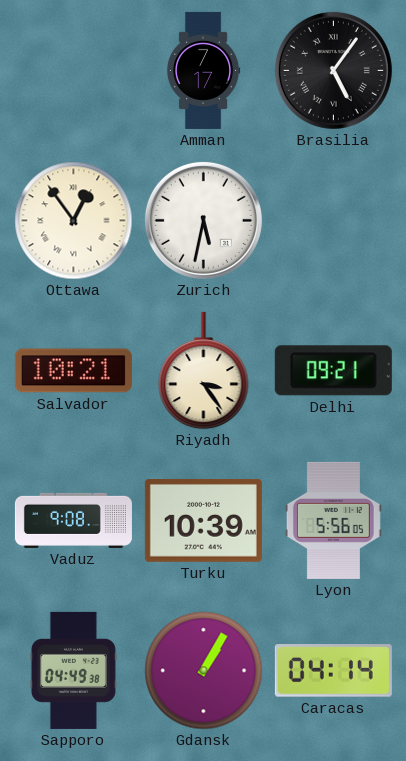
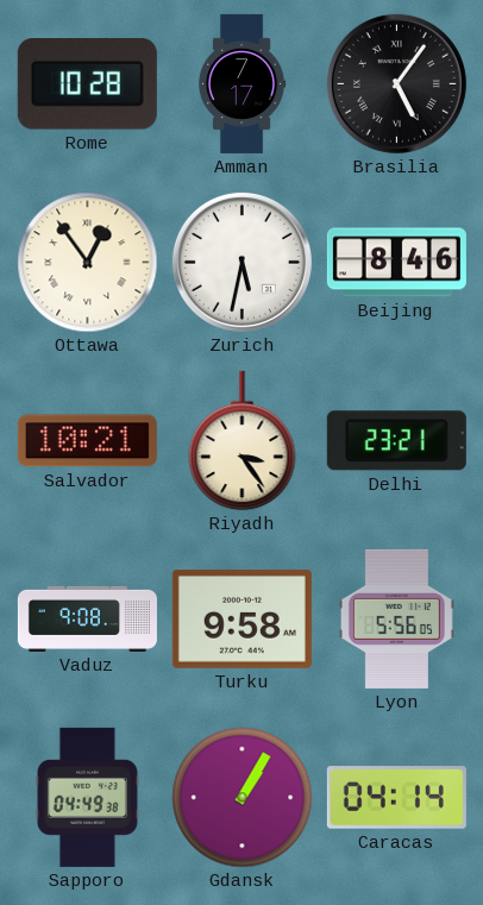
Rome: none -> 10:28
Beijing: none -> 8:46
Delhi: 09:21 -> 23:21
Turku: 10:39 -> 9:58
